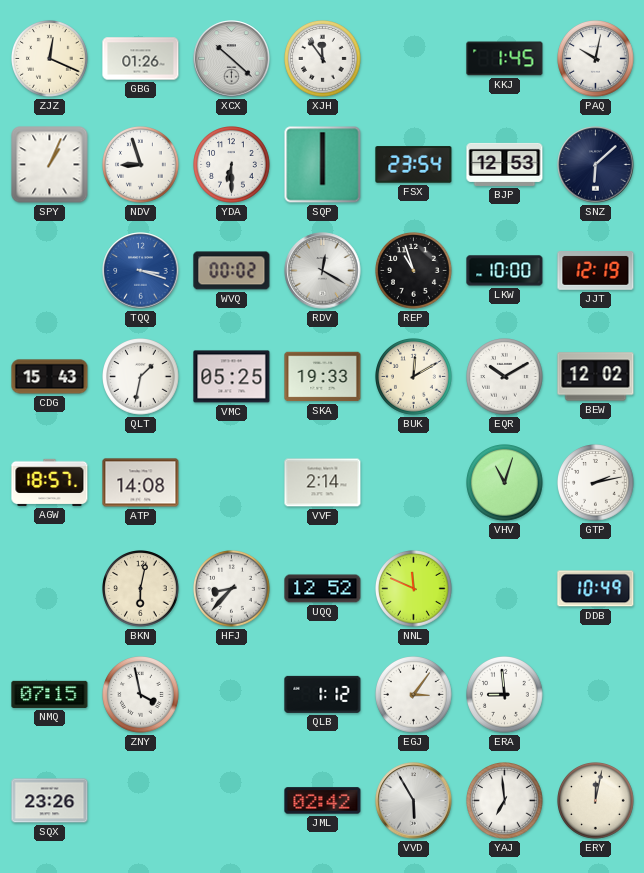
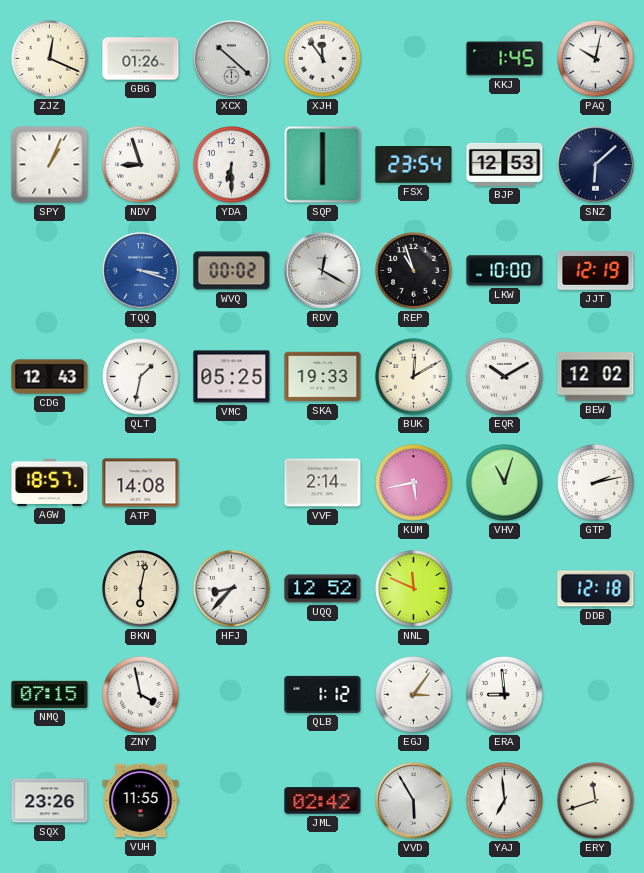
CDG: 15:43 -> 12:43
KUM: none -> 5:43
DDB: 10:49 -> 12:18
VUH: none -> 11:55
ERY: 12:02 -> 11:42
